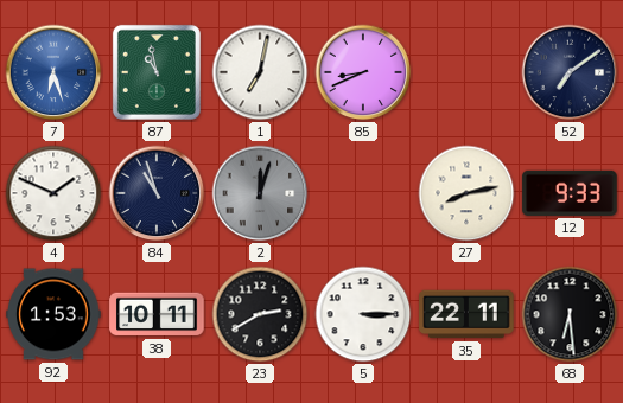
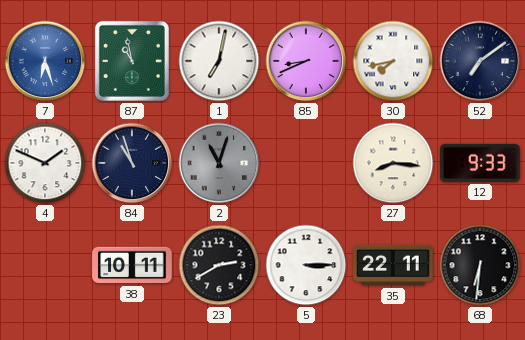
30: none -> 7:43
2: 12:03 -> 11:03
27: 8:13 -> 8:16
92: 1:53 -> none
68: 6:29 -> 6:31
